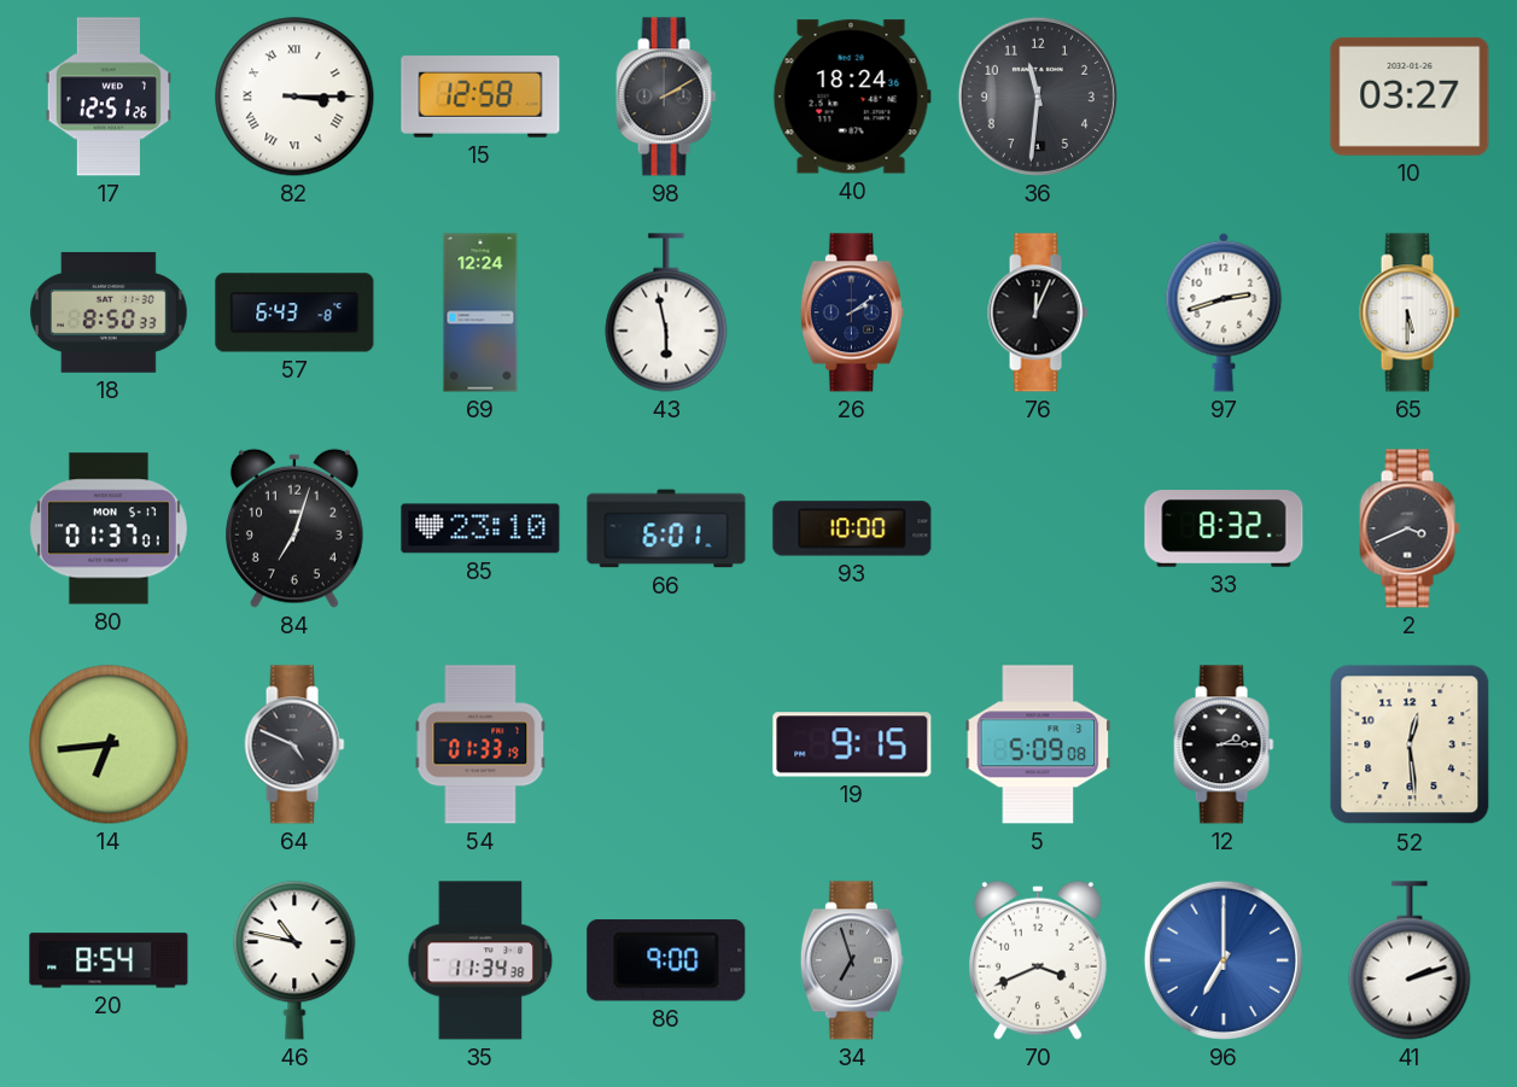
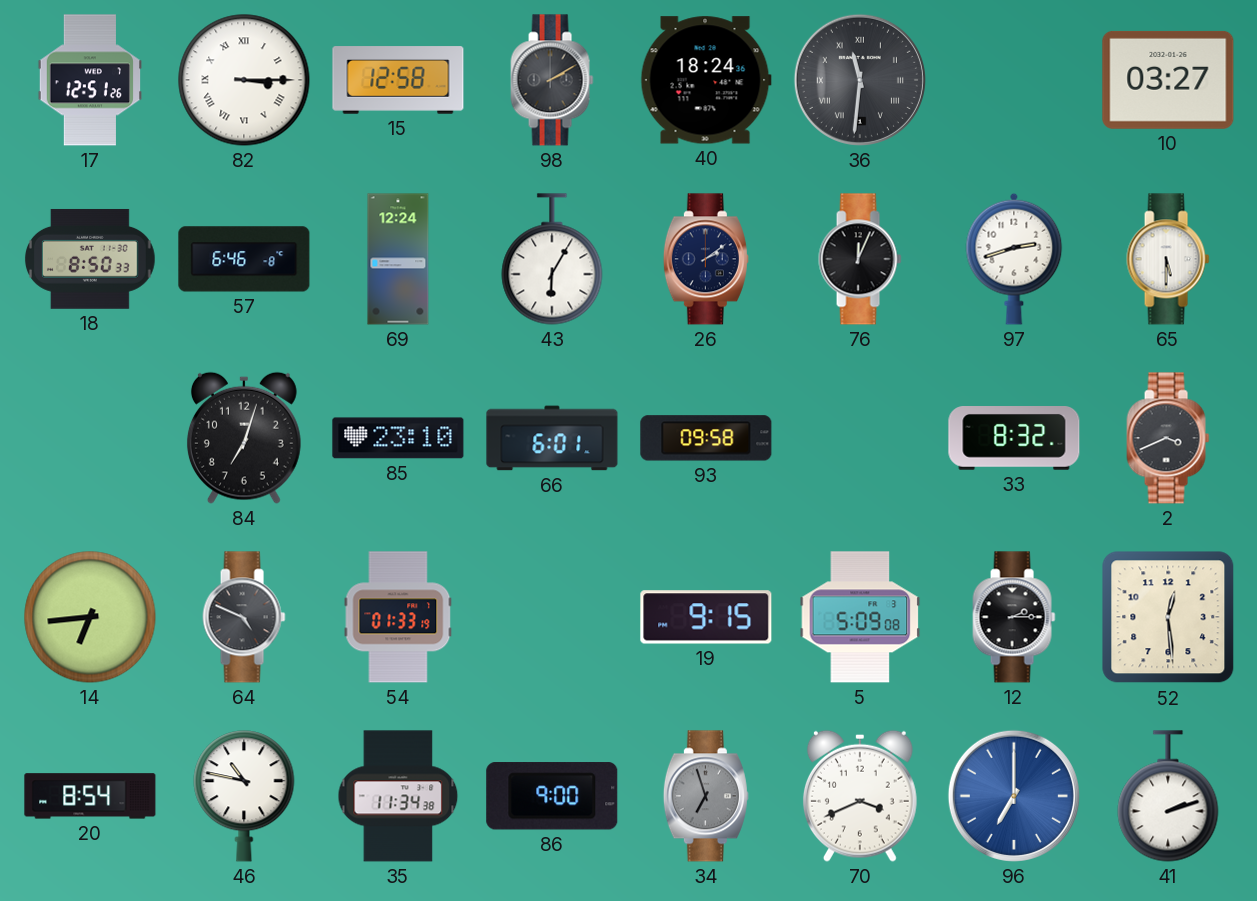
36 numerals: Arabic -> Roman
57: 6:43 -> 6:46
43: 5:58 -> 6:05
80: 01:37 -> none
93: 10:00 -> 09:58
